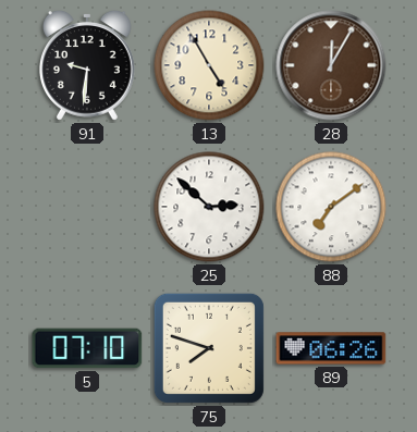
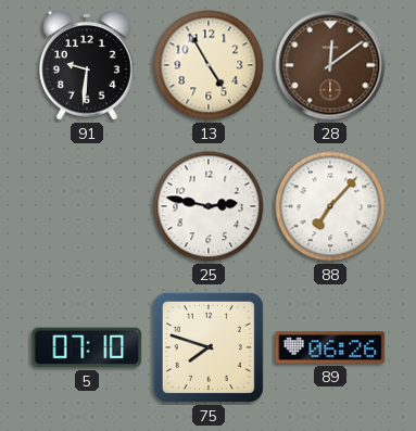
28: 12:05 -> 12:09
25: 2:52 -> 2:47
88: 7:09 -> 7:07
